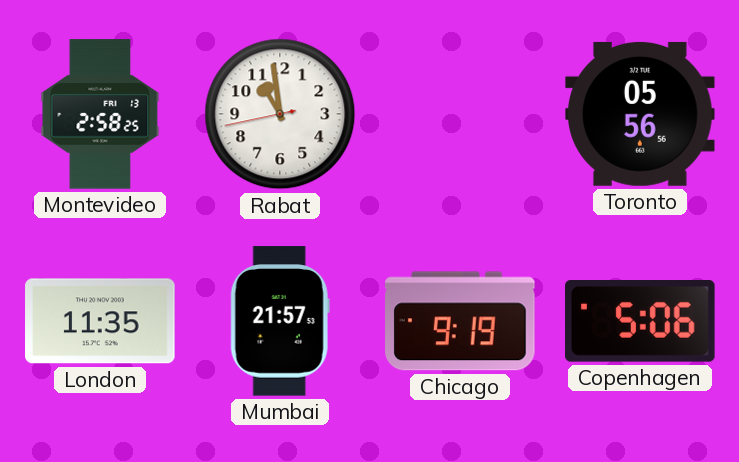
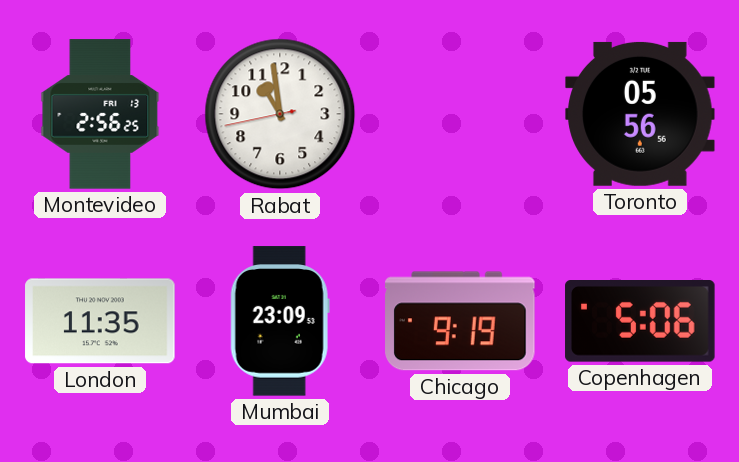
Montevideo: 2:58 -> 2:56
Mumbai: 21:57 -> 23:09
